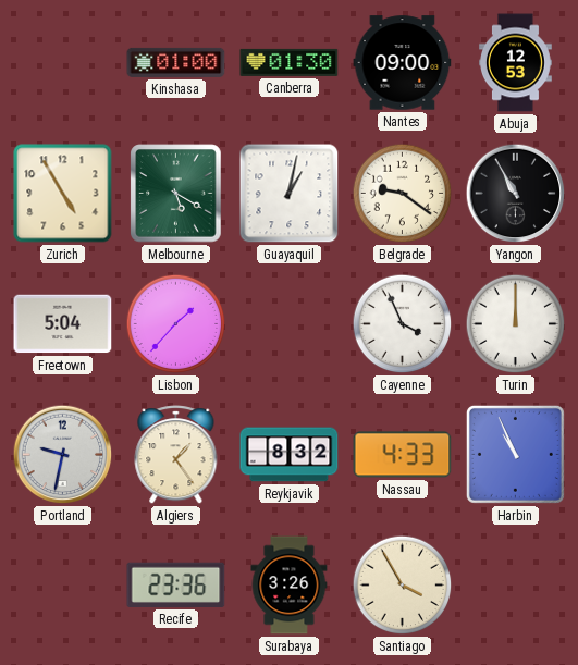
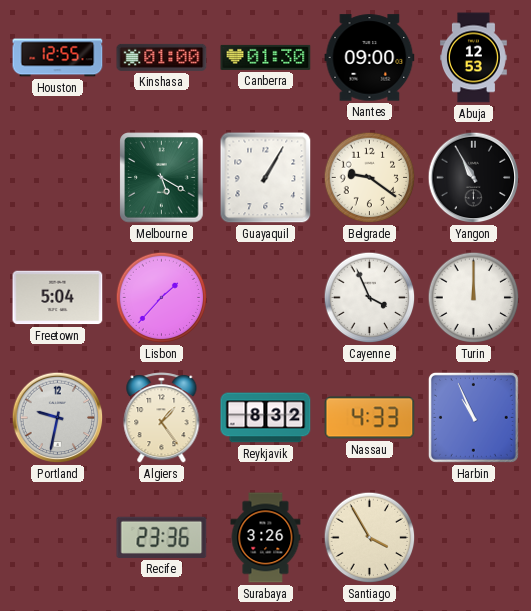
Houston: none -> 12:55
Zurich: 4:55 -> none
Guayaquil: 1:02 -> 1:05
